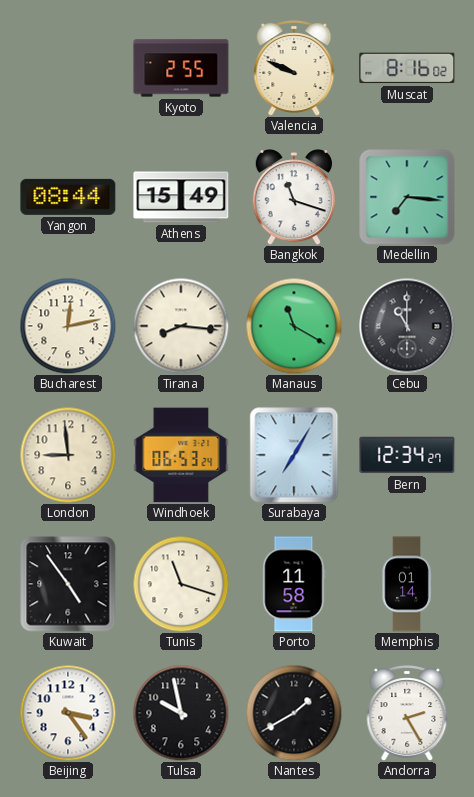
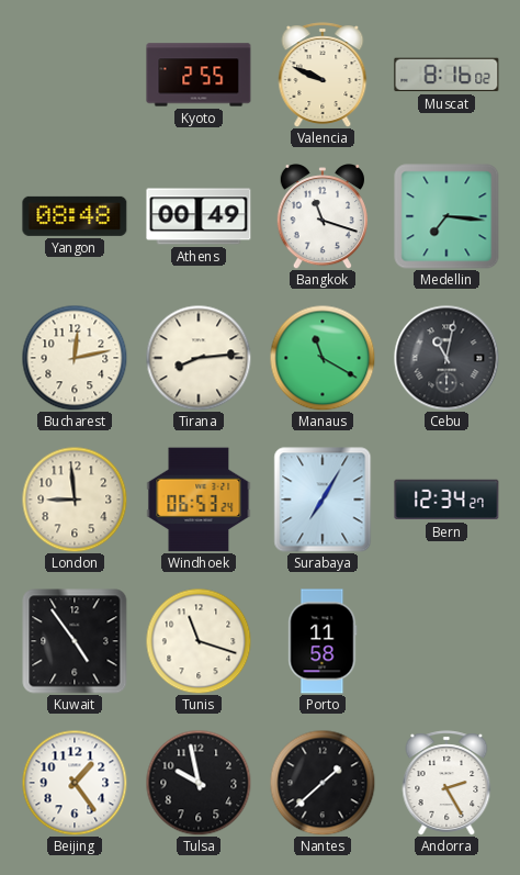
Yangon: 08:44 -> 08:48
Athens: 15:49 -> 00:49
Tirana: 8:16 -> 8:14
Cebu: 11:00 -> 11:02
Memphis: 01:14 -> none
Beijing: 3:24 -> 1:24
Nantes: 1:40 -> 1:38
